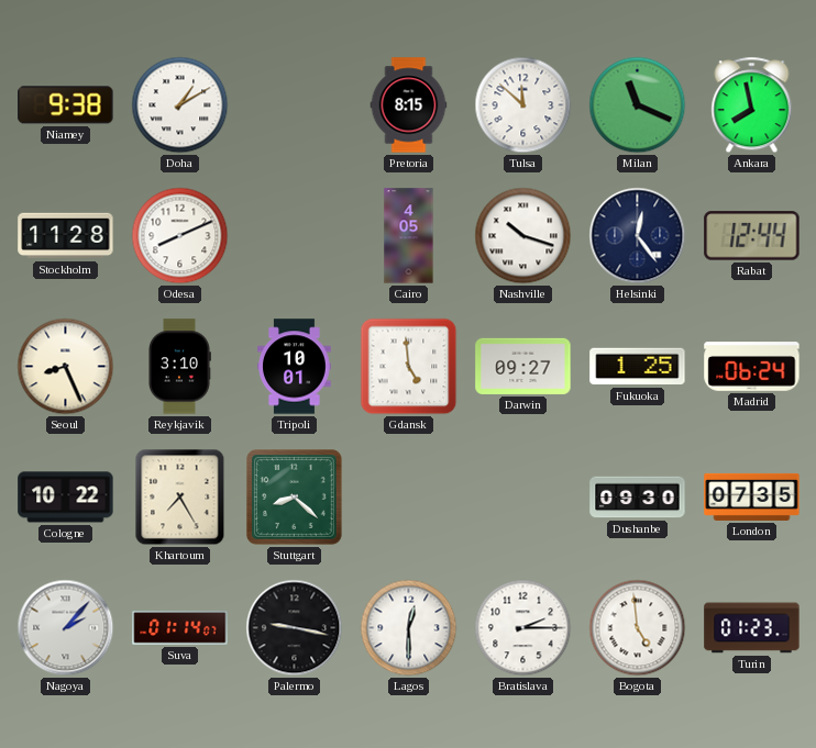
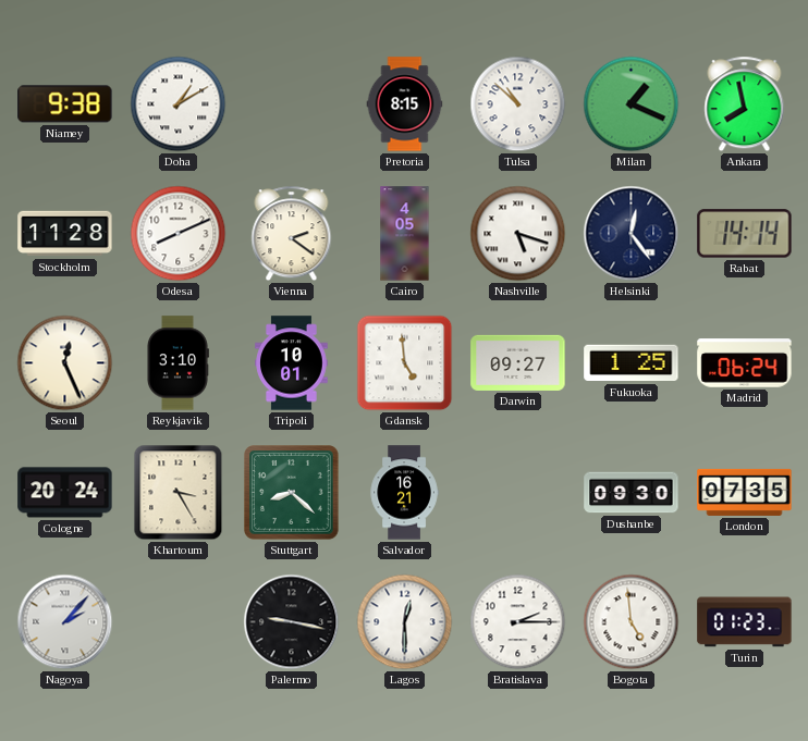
Tulsa: 11:52 -> 10:52
Milan: 11:19 -> 1:19
Vienna: none -> 2:21
Nashville: 10:18 -> 5:18
Rabat: 12:44 -> 14:14
Seoul: 8:26 -> 12:26
Cologne: 10:22 -> 20:24
Khartoum: 7:25 -> 3:25
Salvador: none -> 16:21
Suva: 01:14 -> none
